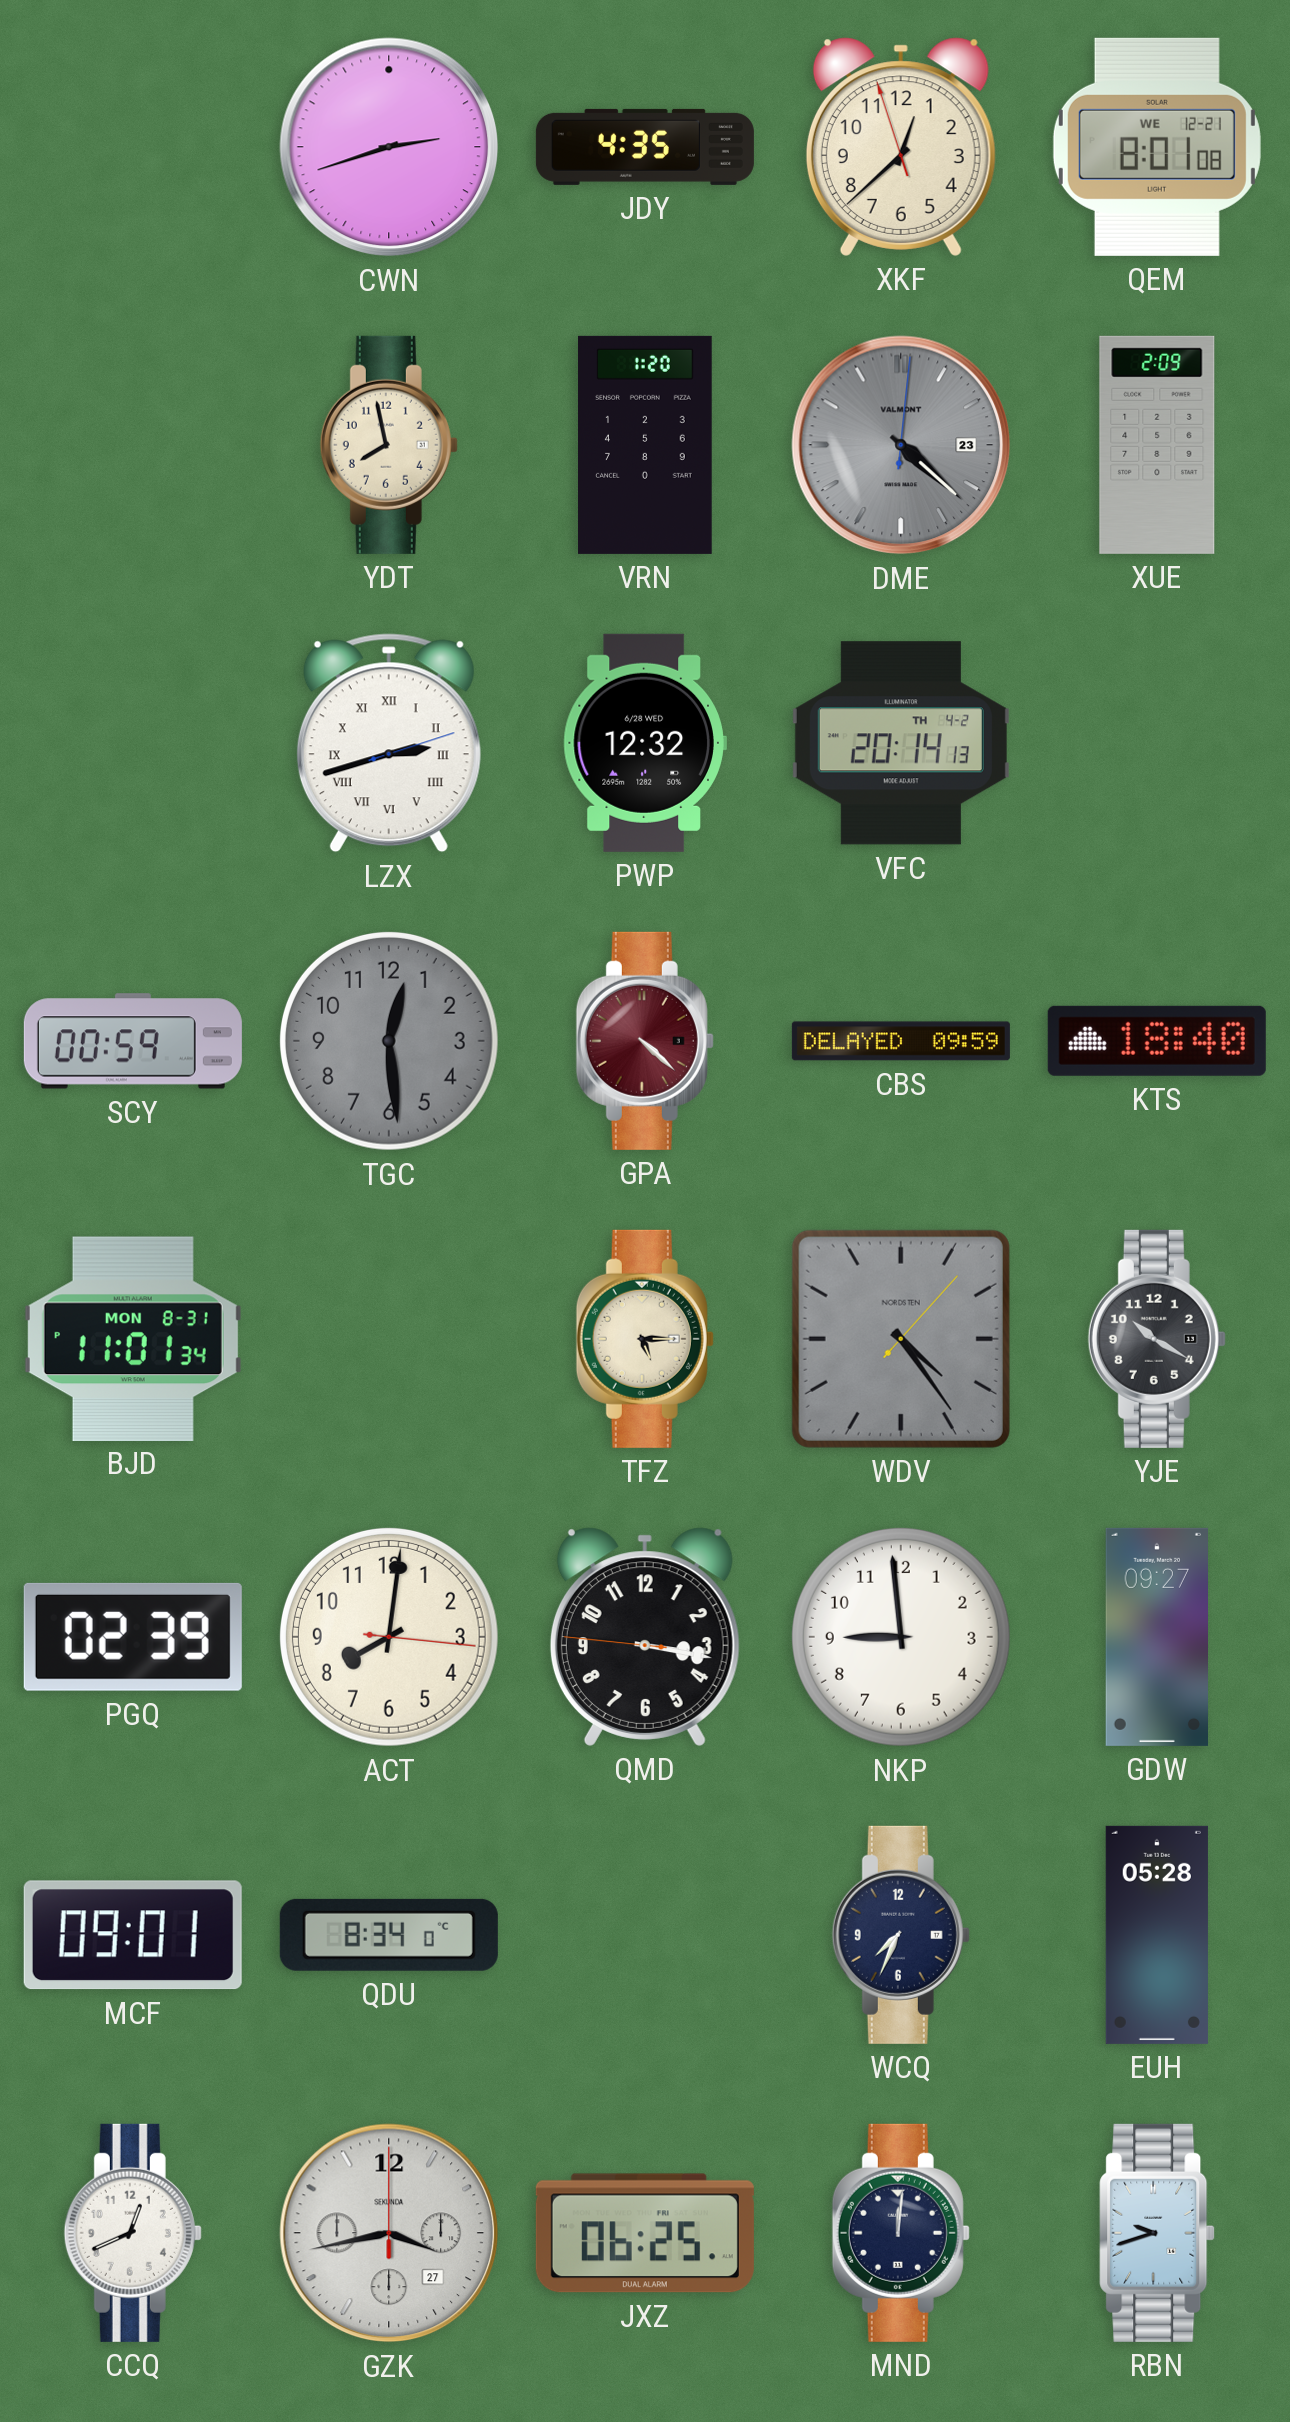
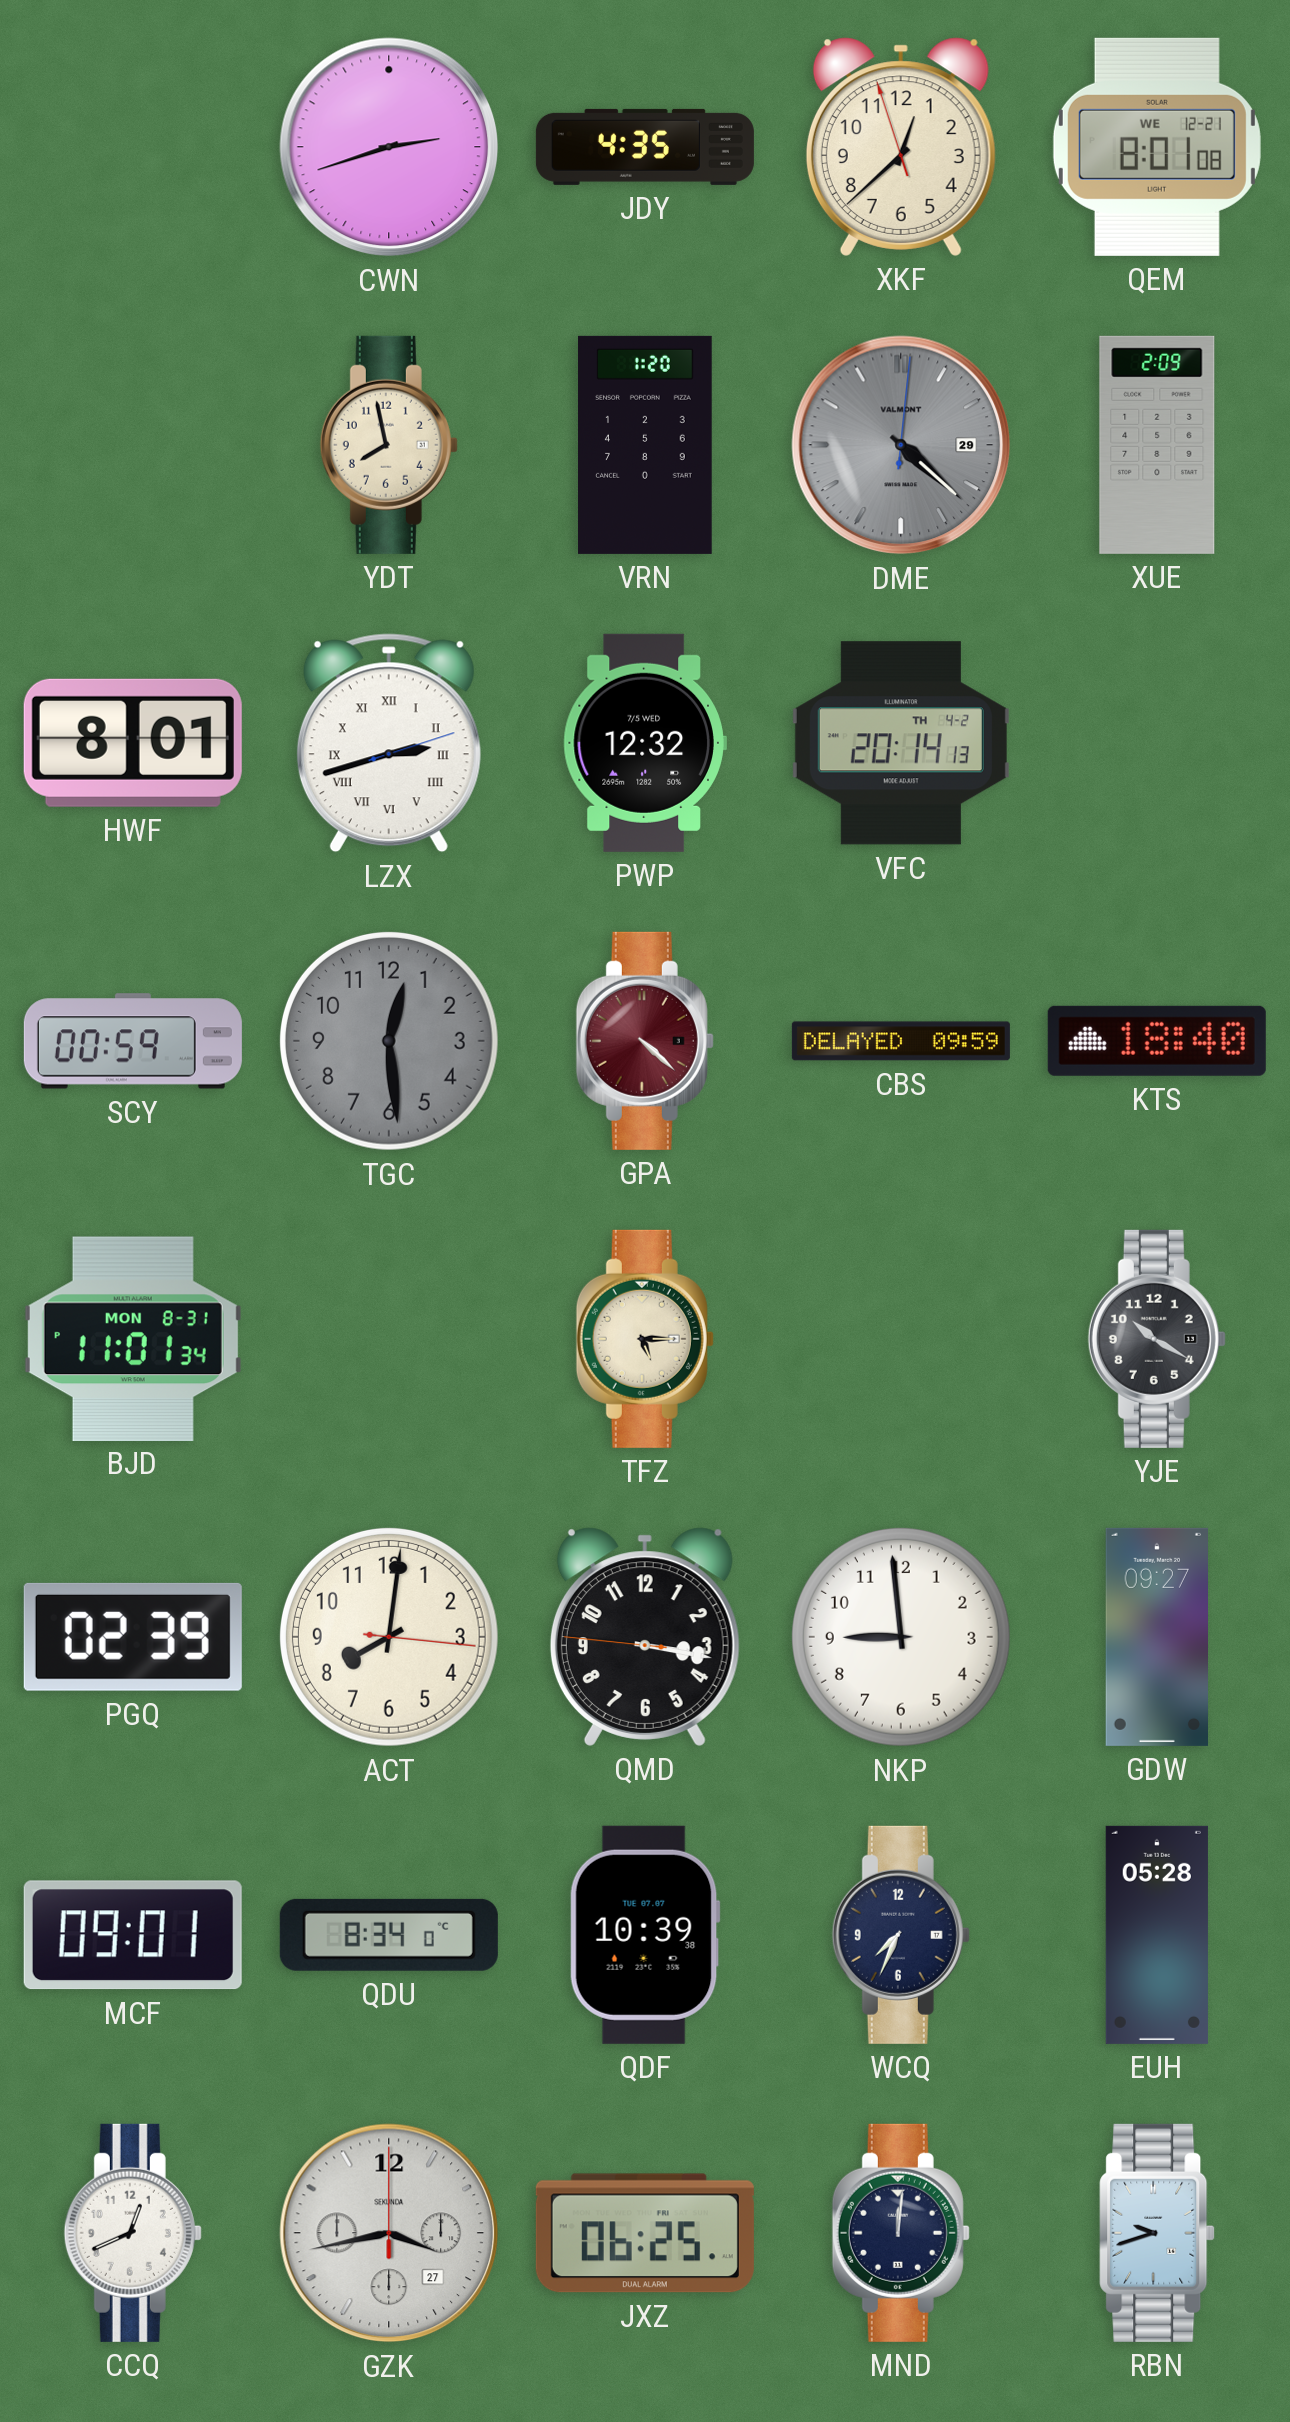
DME date: 23 -> 29
HWF: none -> 8:01
PWP date: 6/28 WED -> 7/5 WED
WDV: 4:24 -> none
QDF: none -> 10:39
